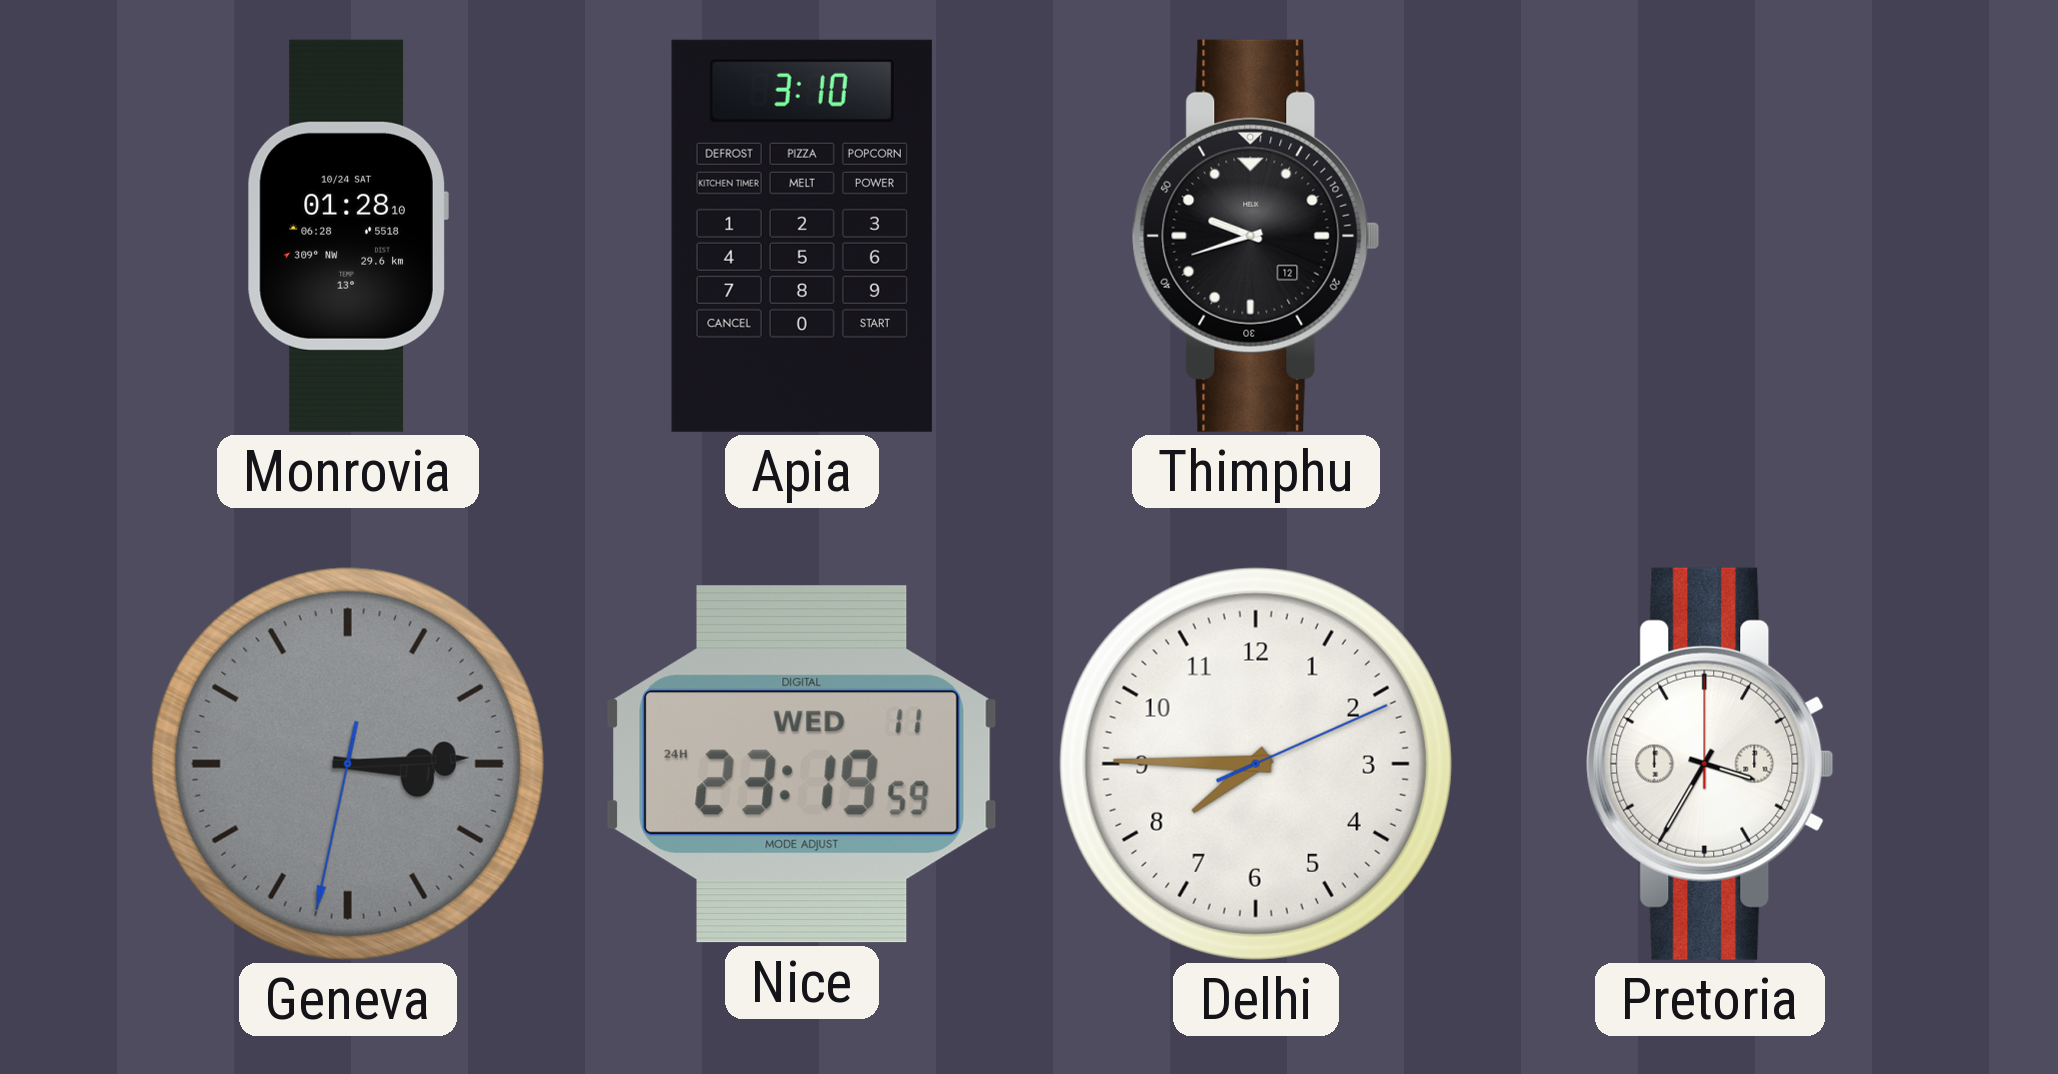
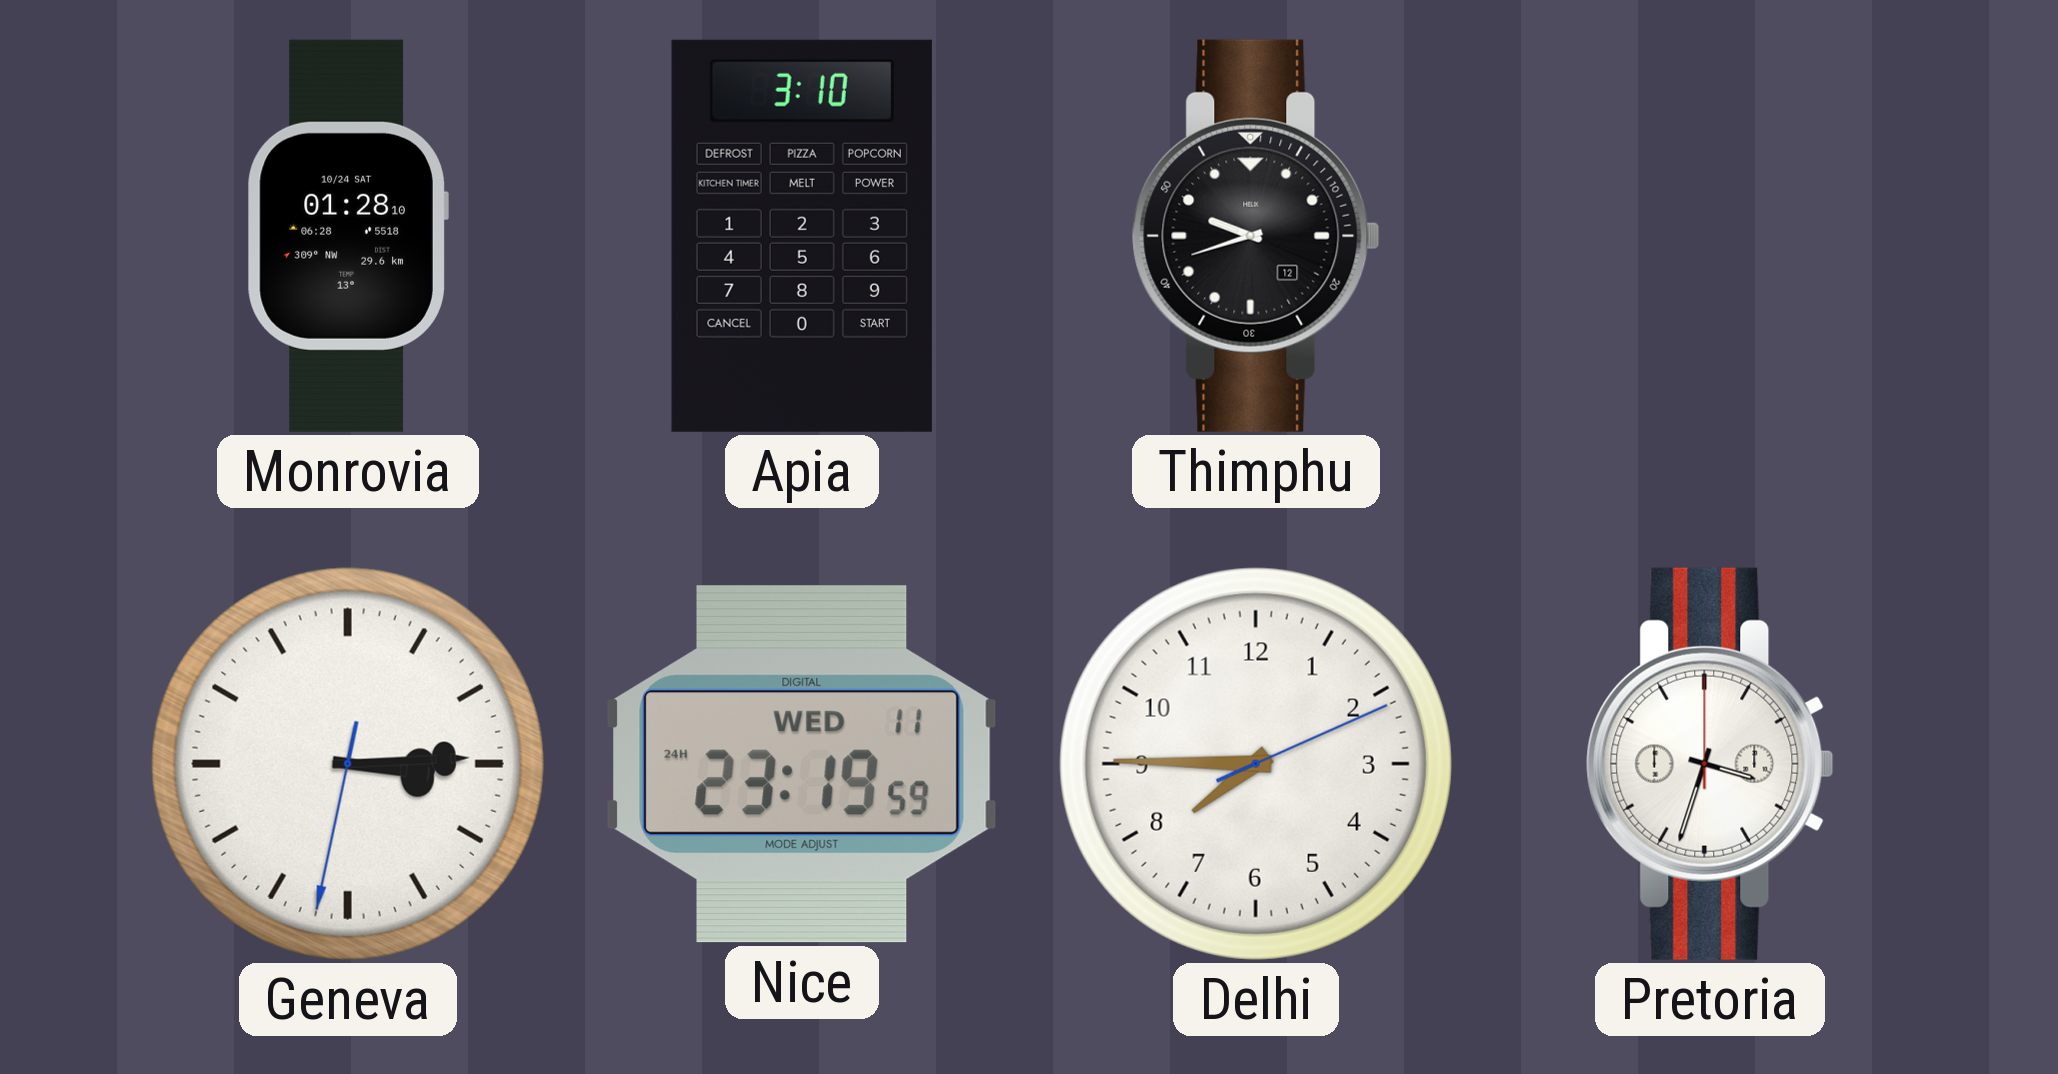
Geneva dial: grey -> white
Pretoria: 3:35 -> 3:33
